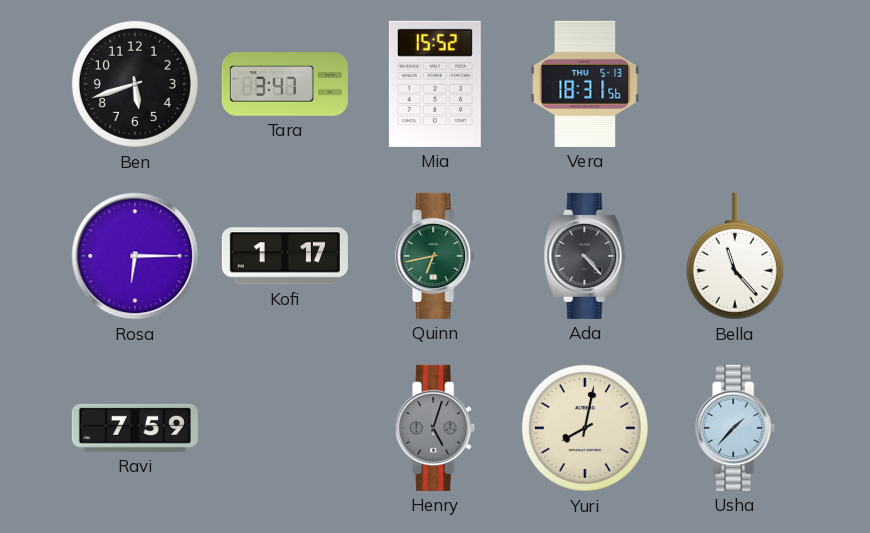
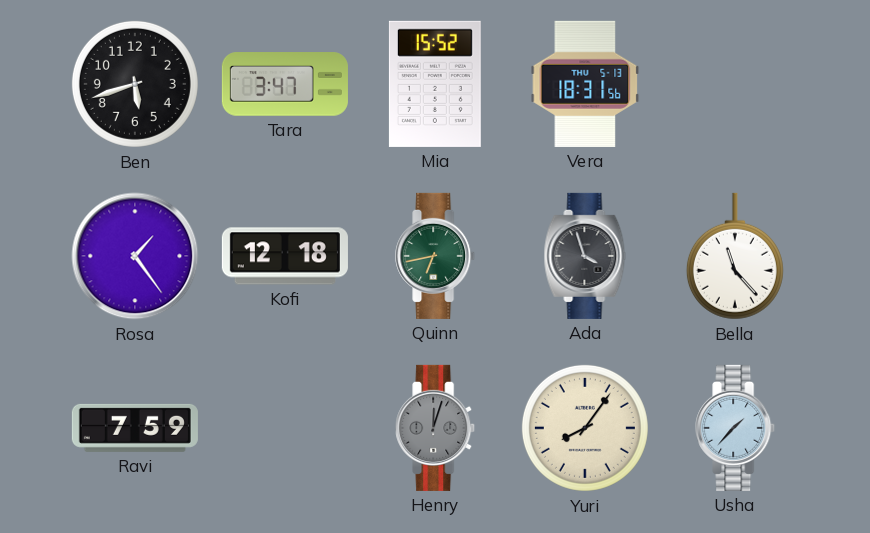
Rosa: 6:15 -> 1:24
Kofi: 1:17 -> 12:18
Ada: 4:23 -> 3:57
Henry: 5:03 -> 12:03
Yuri: 8:02 -> 8:06
